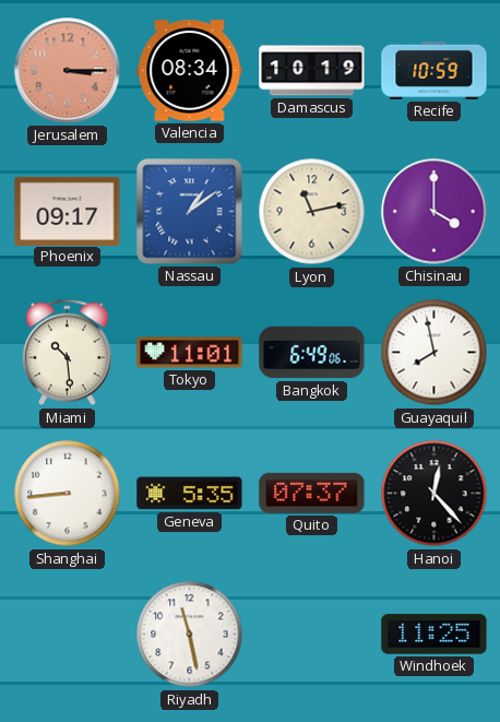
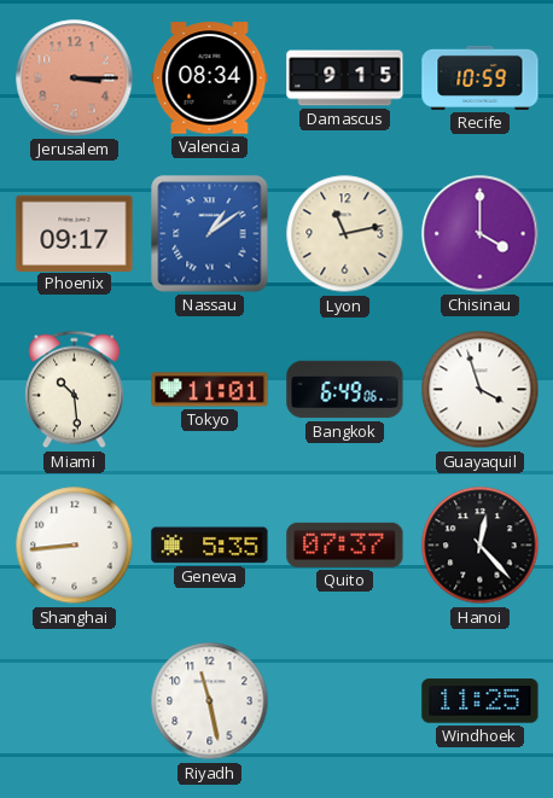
Damascus: 10:19 -> 9:15
Guayaquil: 7:58 -> 3:57
